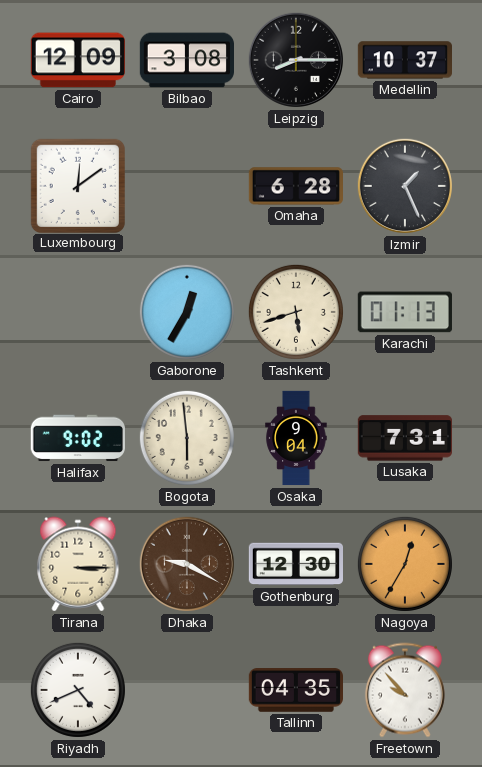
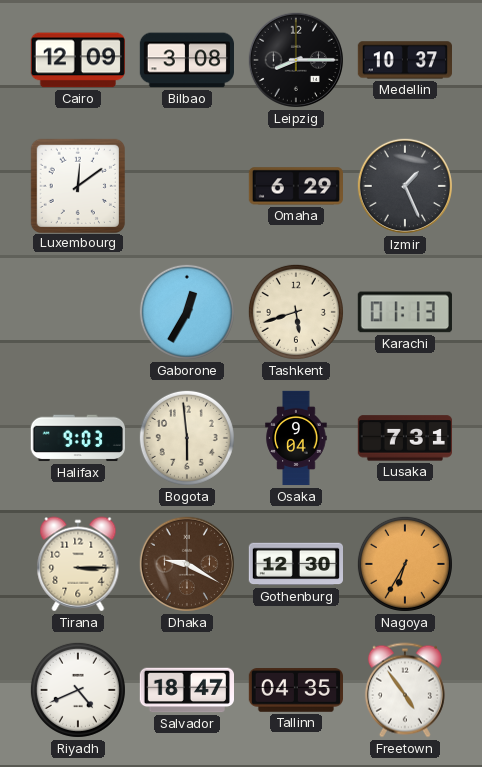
Omaha: 6:28 -> 6:29
Halifax: 9:02 -> 9:03
Nagoya: 12:35 -> 6:35
Salvador: none -> 18:47
Freetown: 9:53 -> 4:54
